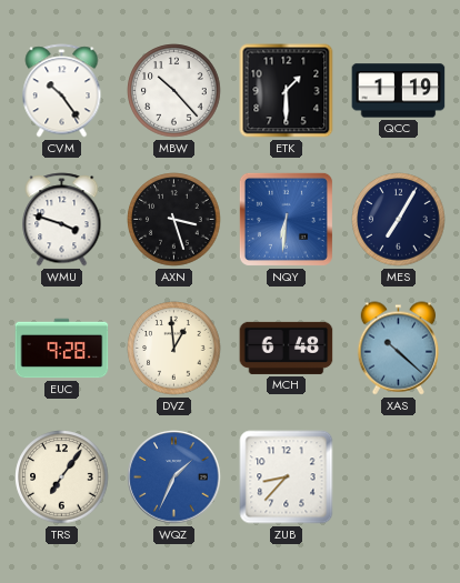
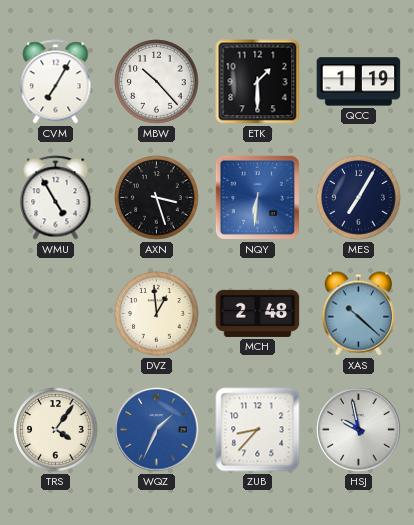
CVM: 10:24 -> 7:05
WMU: 3:48 -> 4:55
EUC: 9:28 -> none
MCH: 6:48 -> 2:48
TRS: 7:06 -> 4:06
HSJ: none -> 9:58
